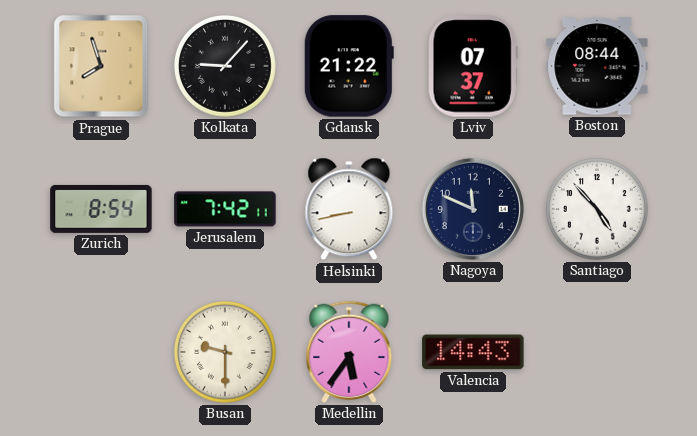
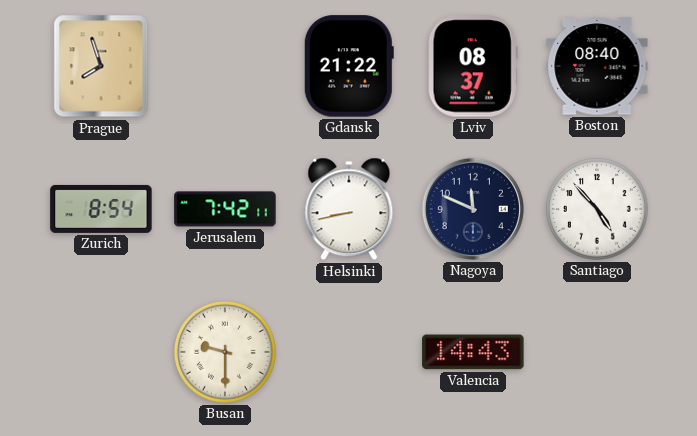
Kolkata: 9:07 -> none
Lviv: 07:37 -> 08:37
Boston: 08:44 -> 08:40
Medellin: 5:36 -> none
